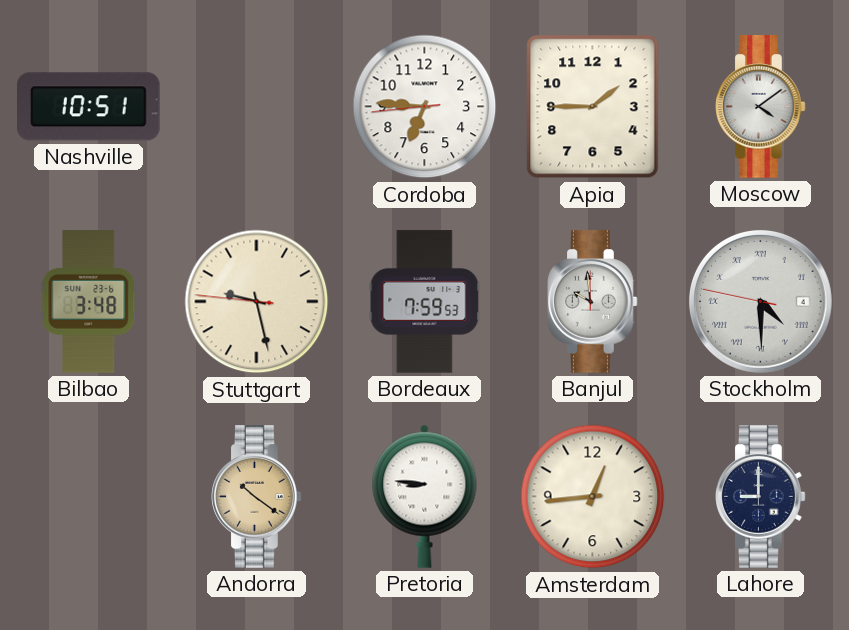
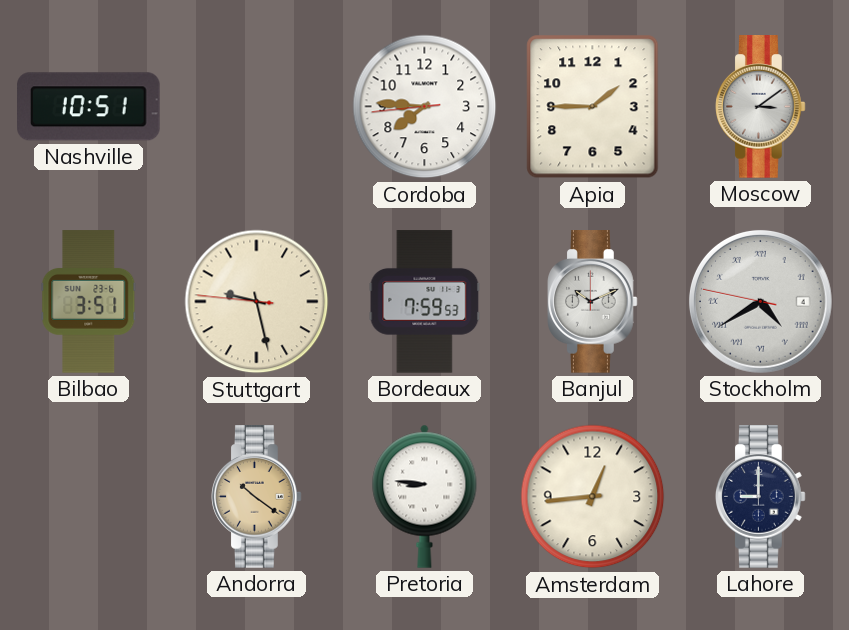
Cordoba: 6:45 -> 7:45
Moscow: 4:09 -> 3:09
Bilbao: 3:48 -> 3:51
Banjul: 9:59 -> 10:11
Stockholm: 4:29 -> 4:39
